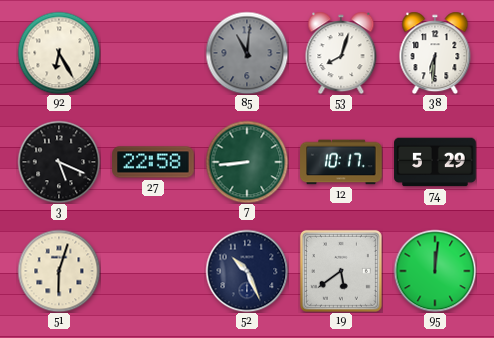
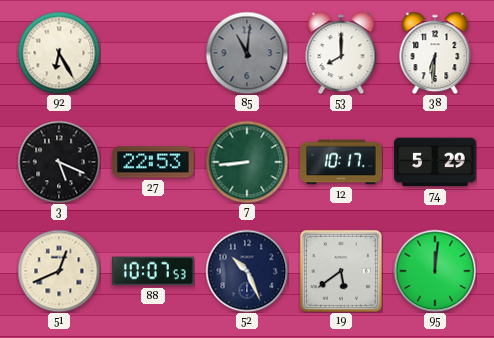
53: 8:03 -> 8:00
27: 22:58 -> 22:53
51: 6:03 -> 12:41
88: none -> 10:07
